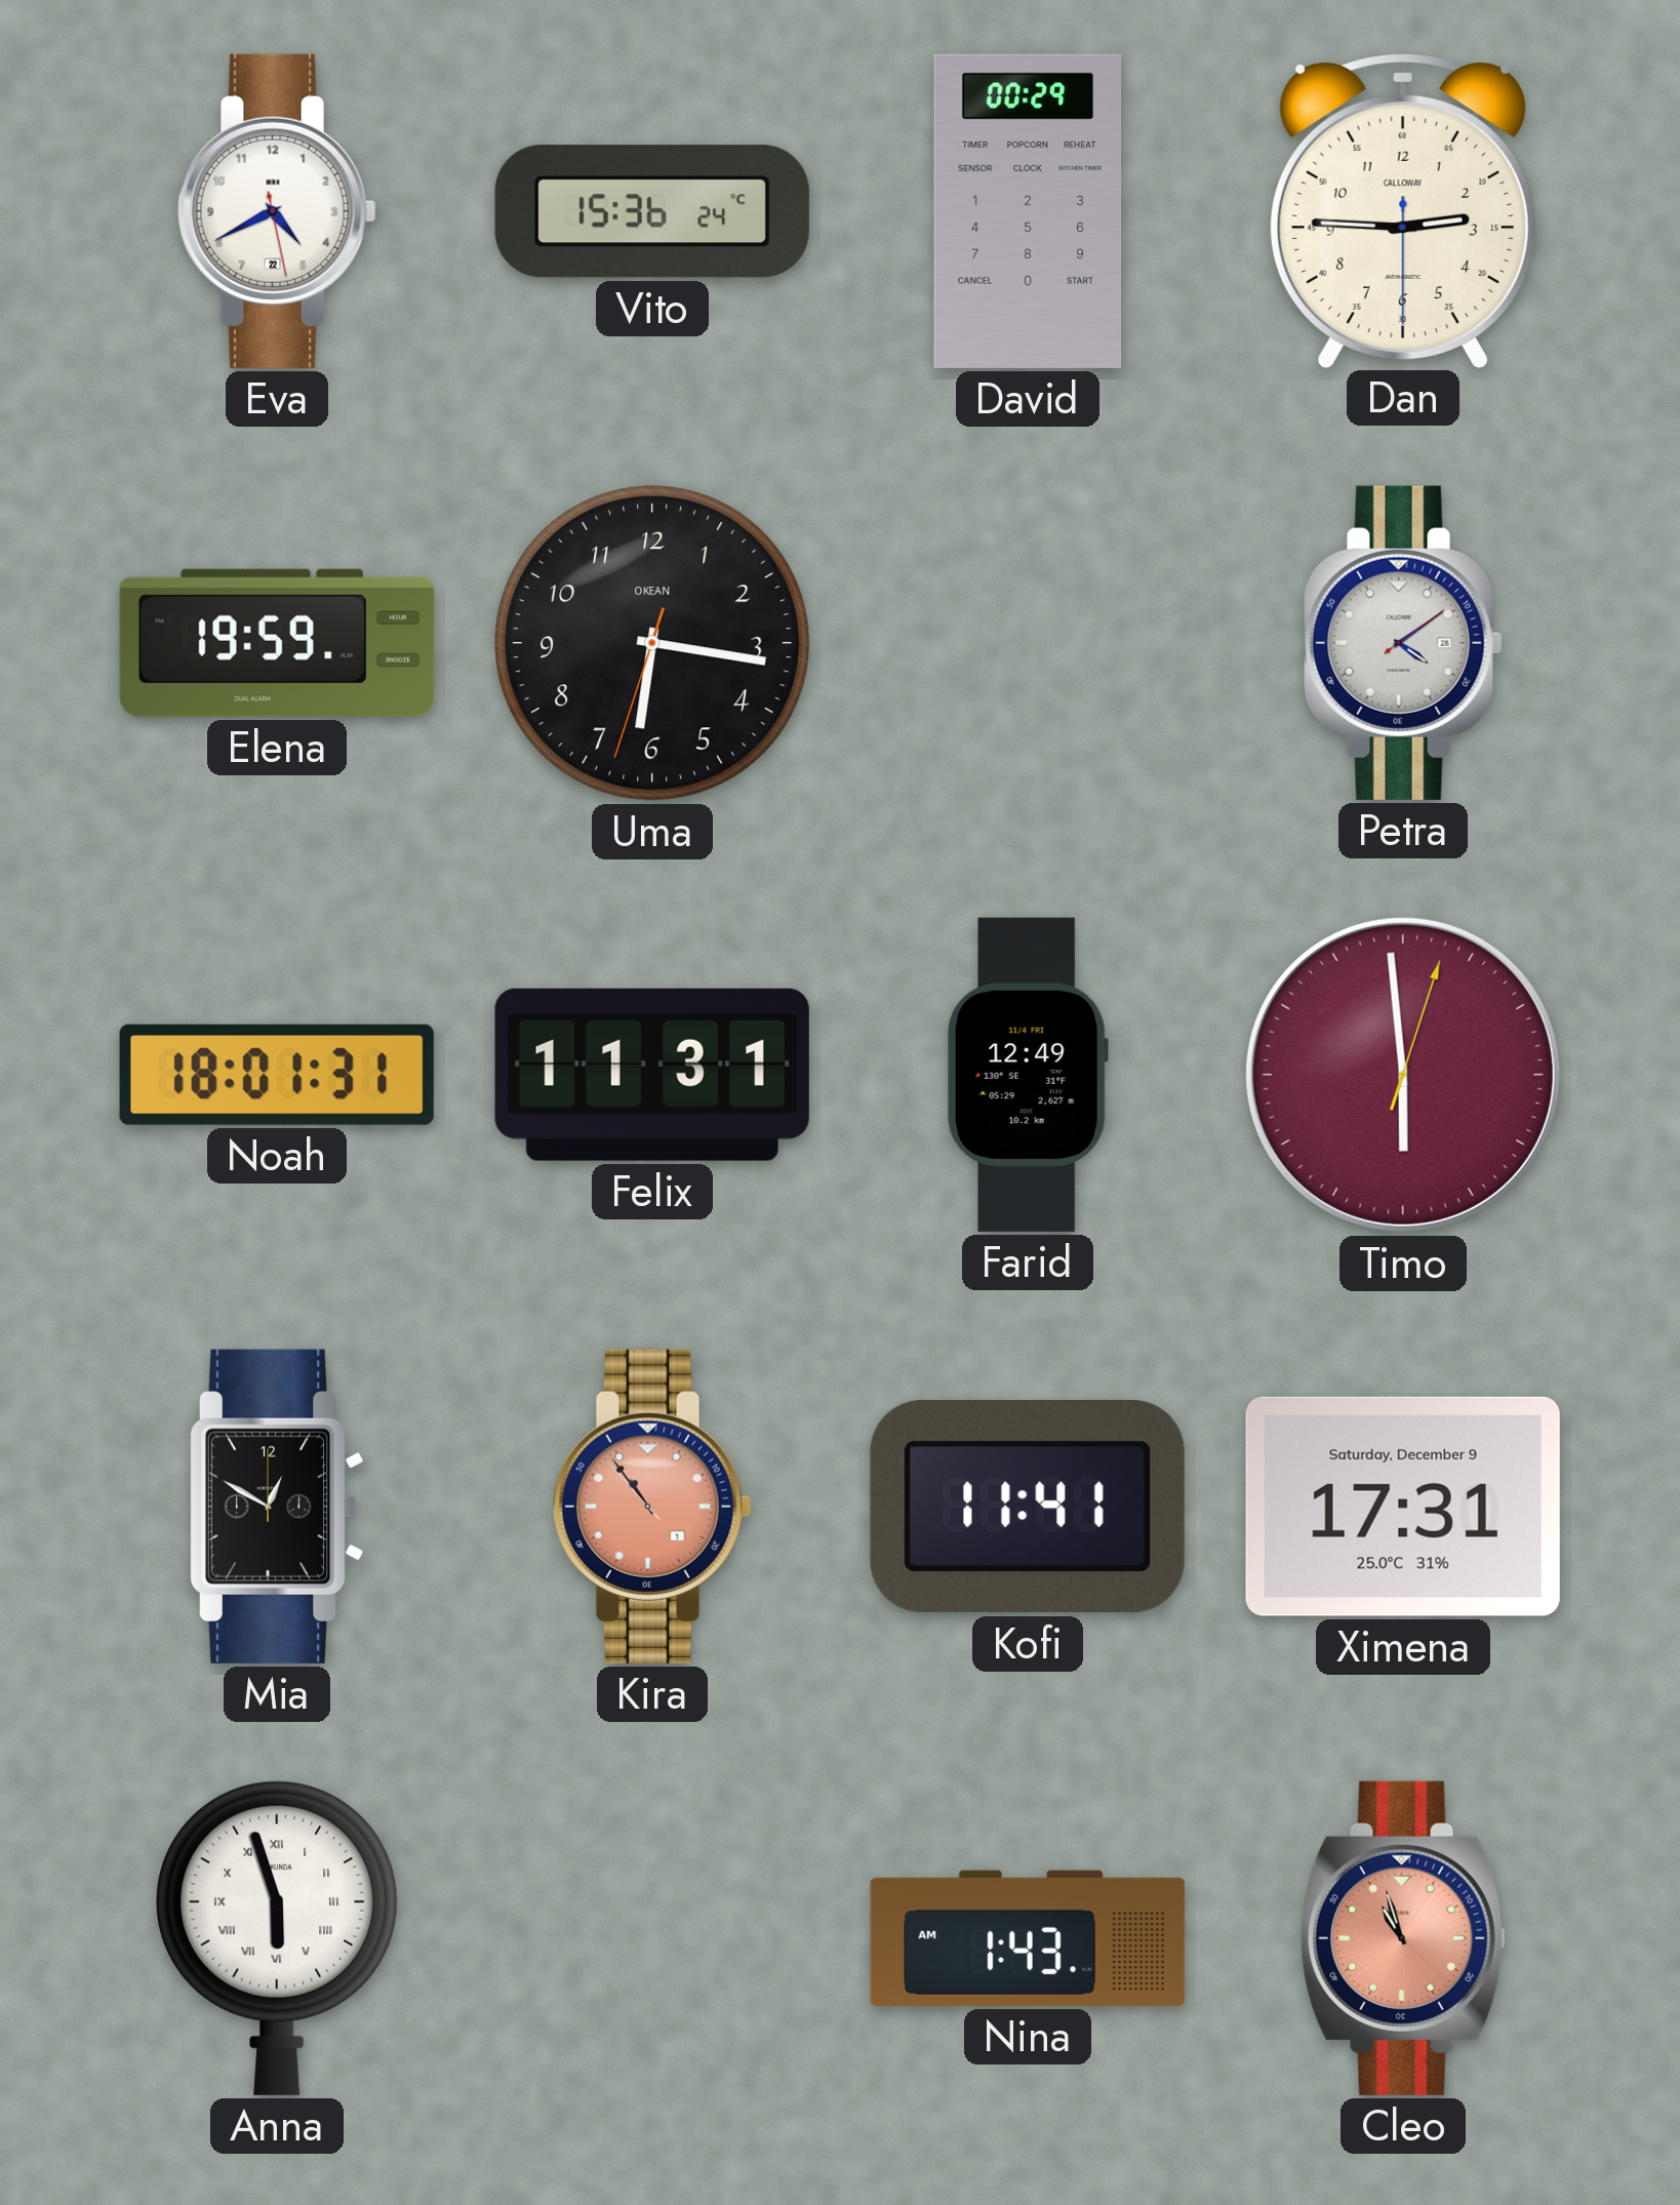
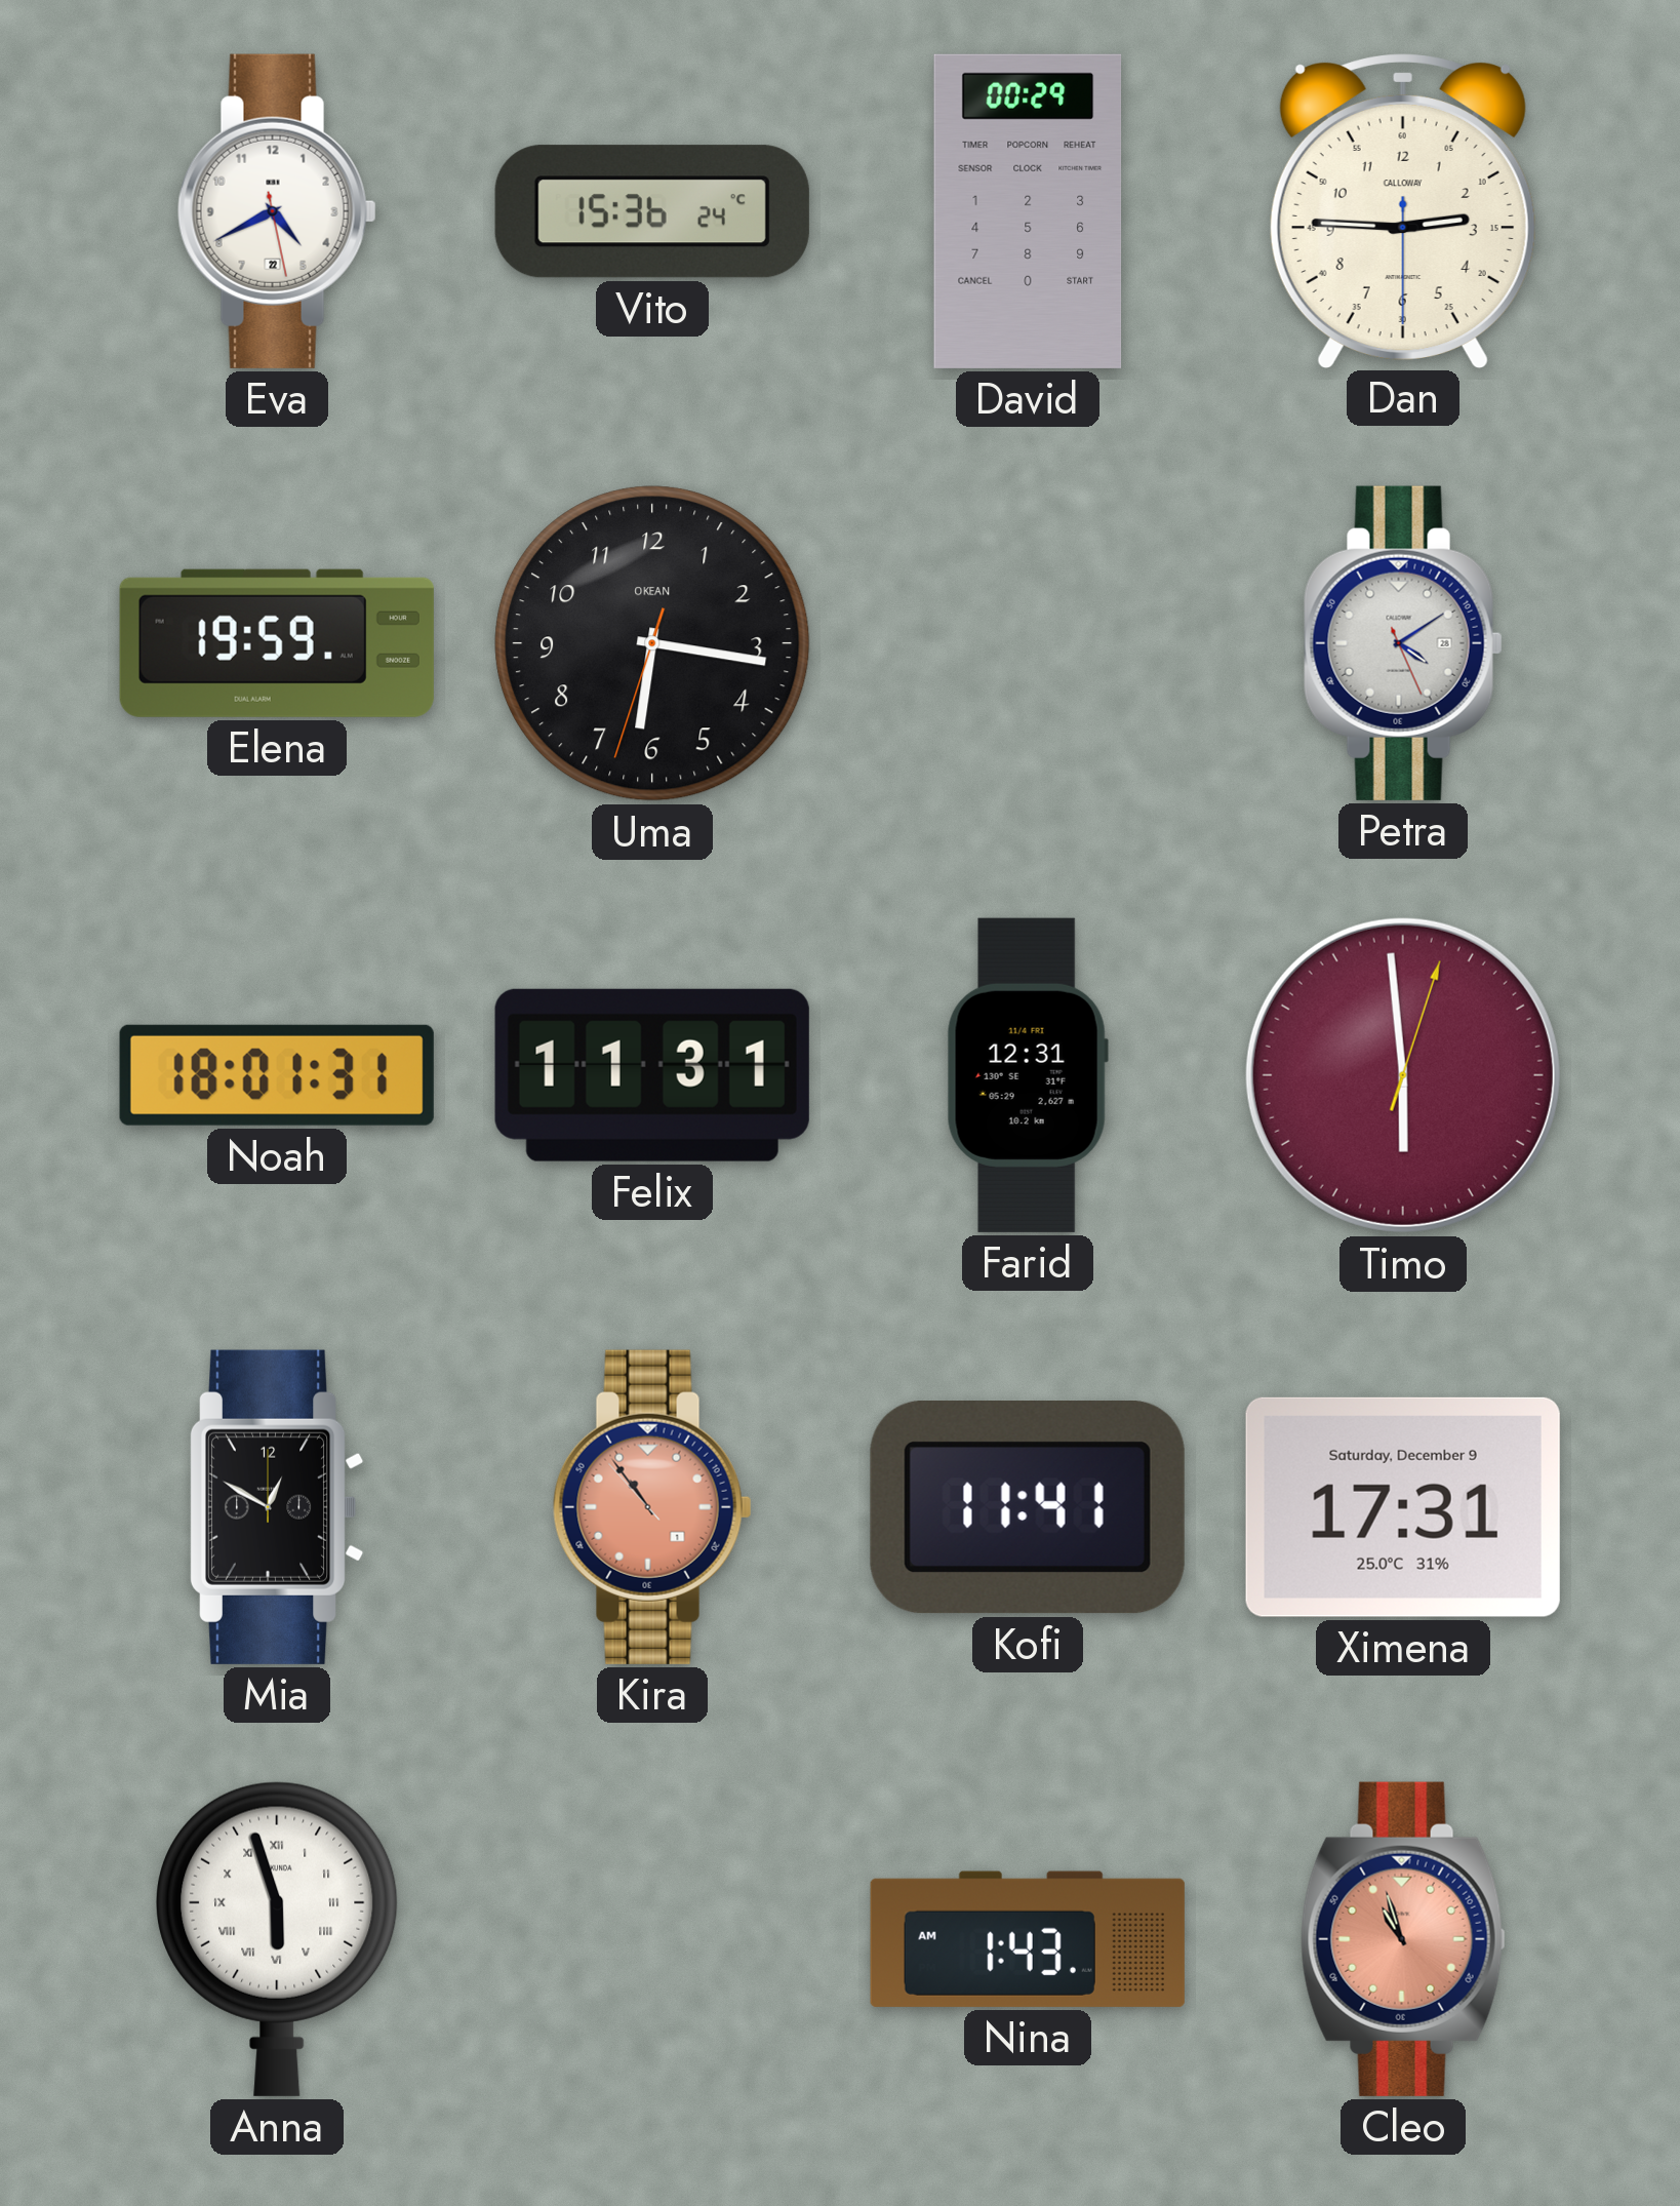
Petra: 4:09:09 -> 4:09:26
Farid: 12:49 -> 12:31
